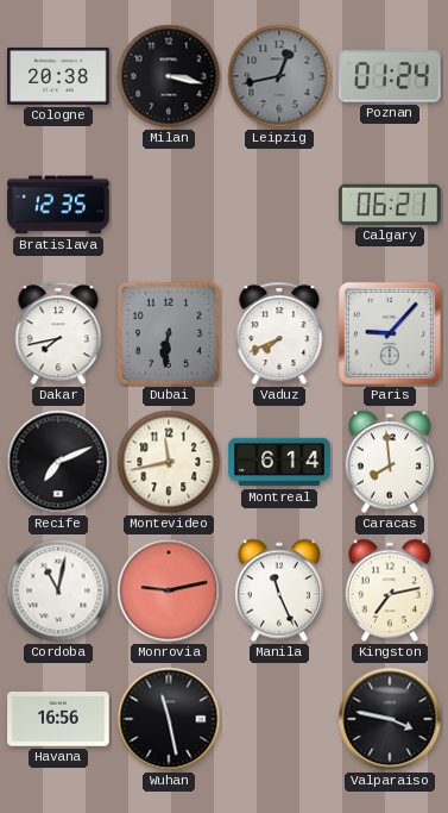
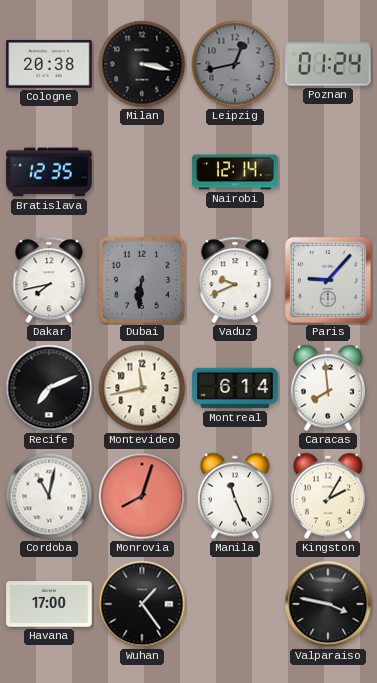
Nairobi: none -> 12:14
Calgary: 06:21 -> none
Vaduz: 7:41 -> 9:41
Monrovia: 9:13 -> 8:03
Kingston: 7:13 -> 2:05
Havana: 16:56 -> 17:00
Wuhan: 11:28 -> 1:24
